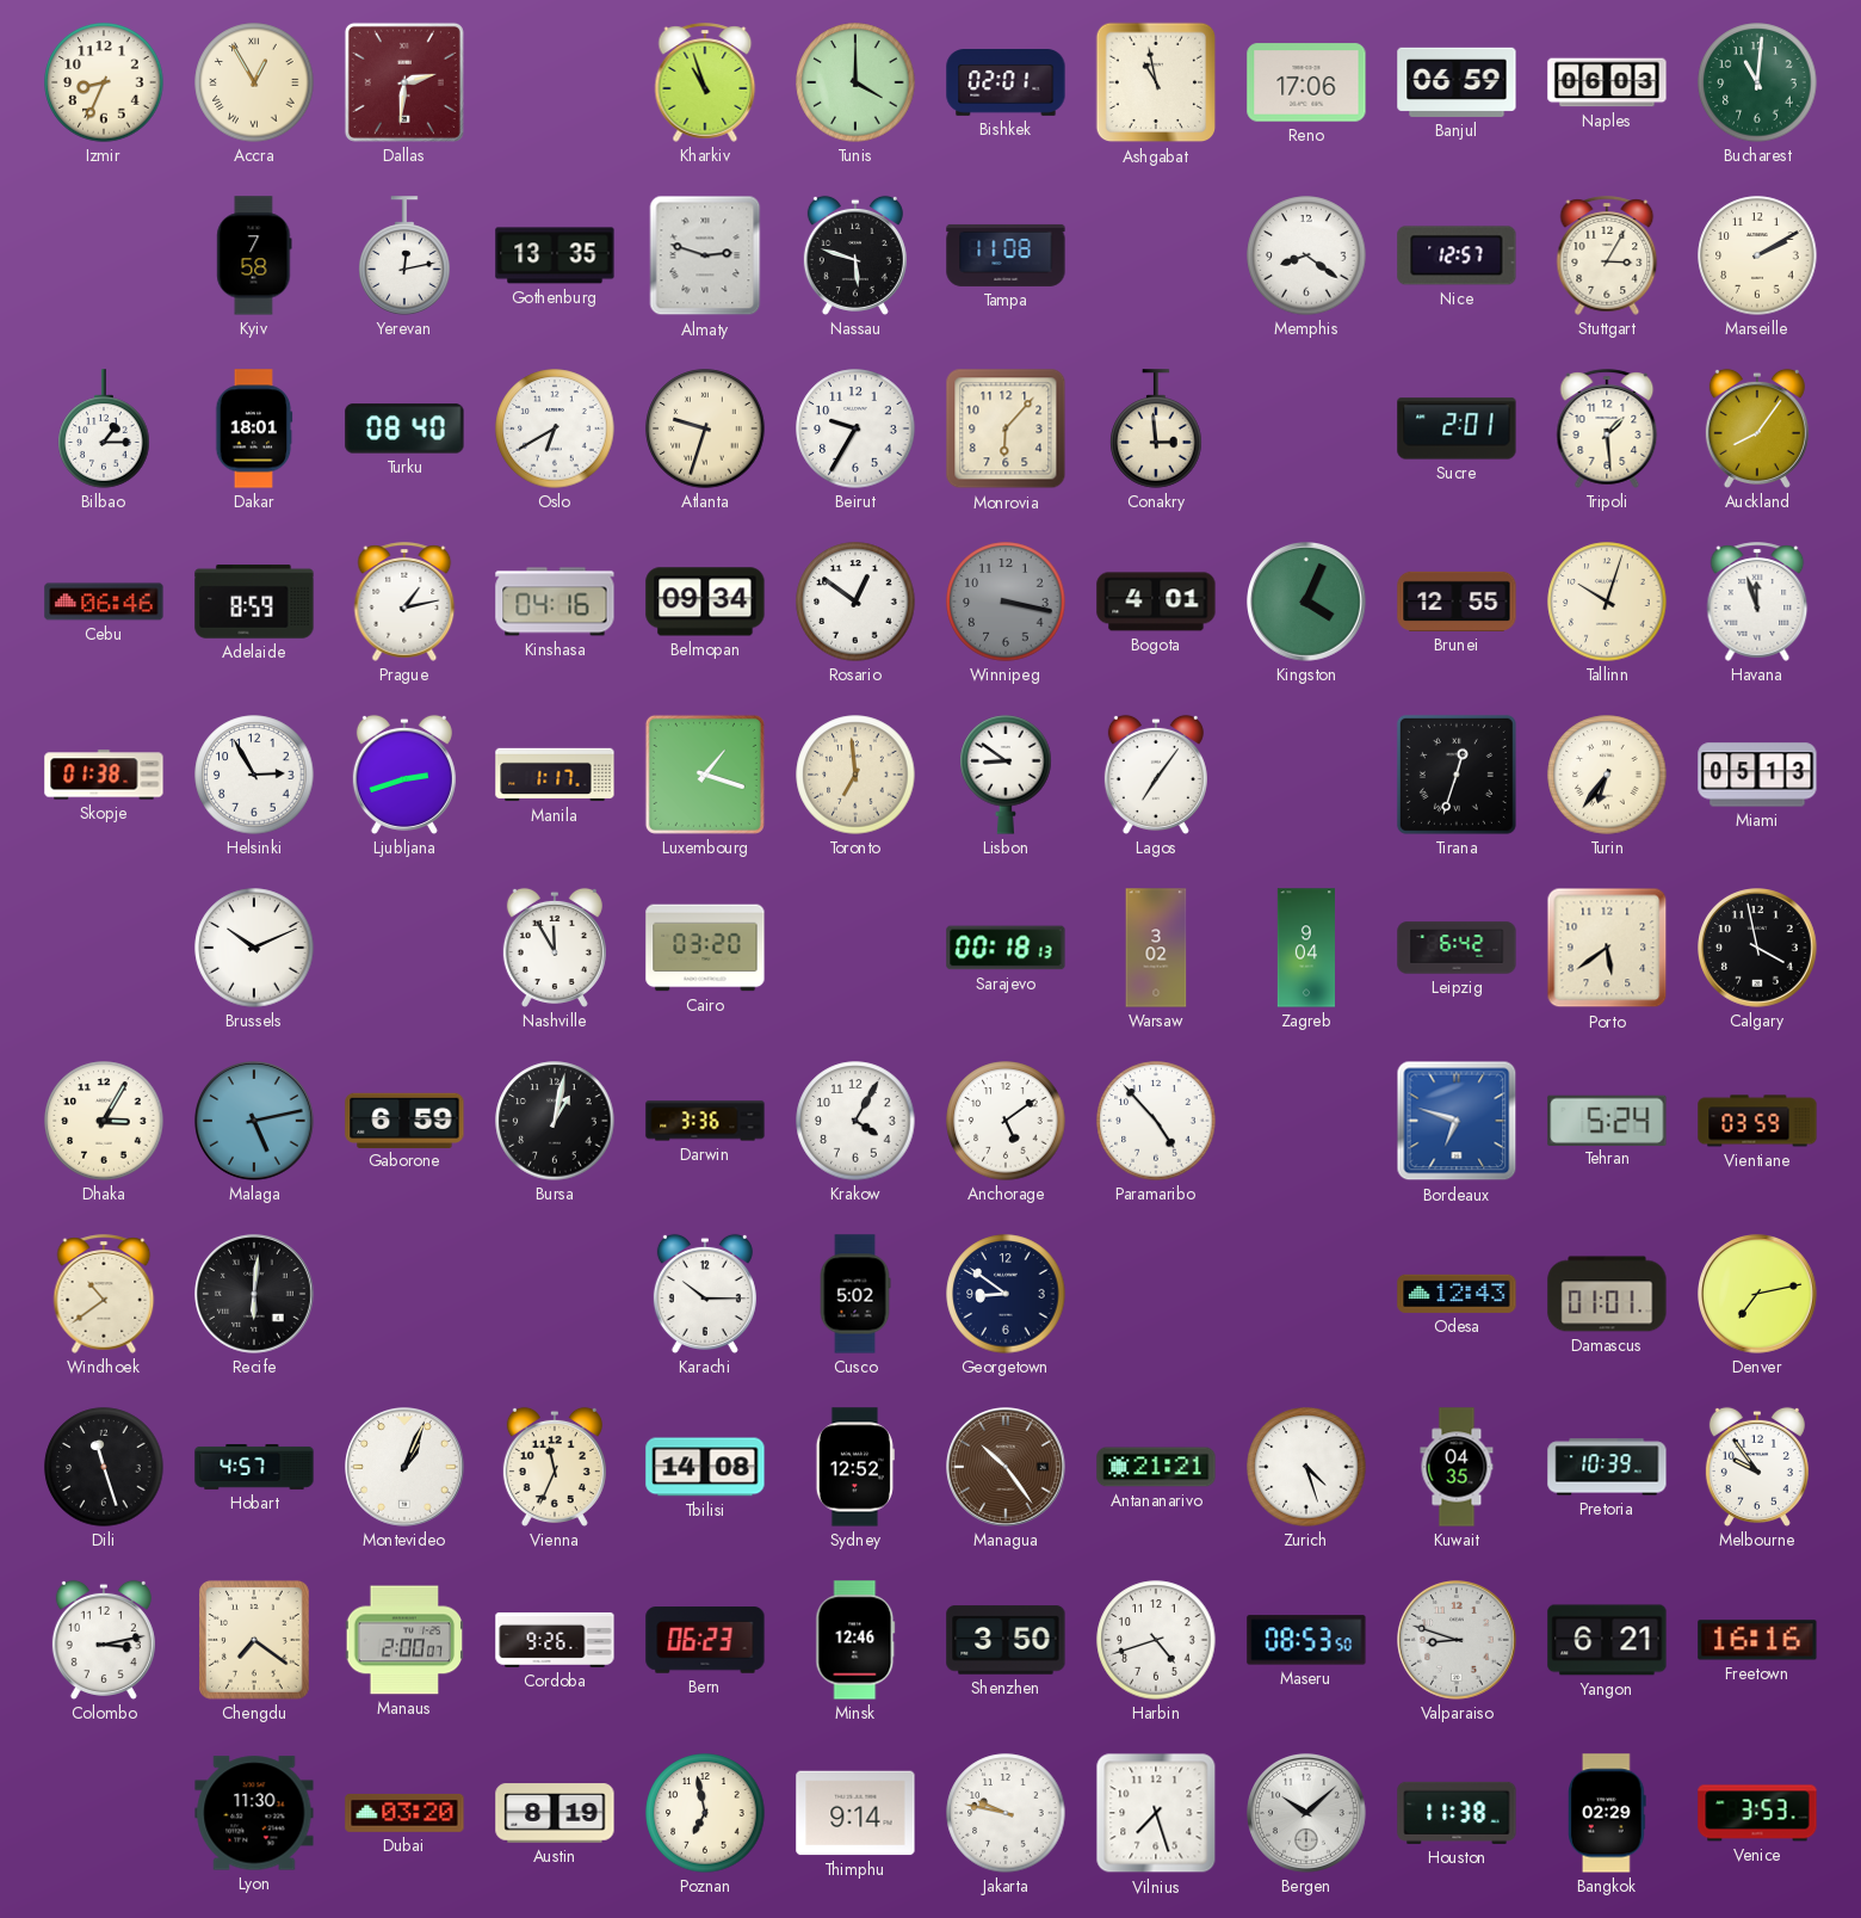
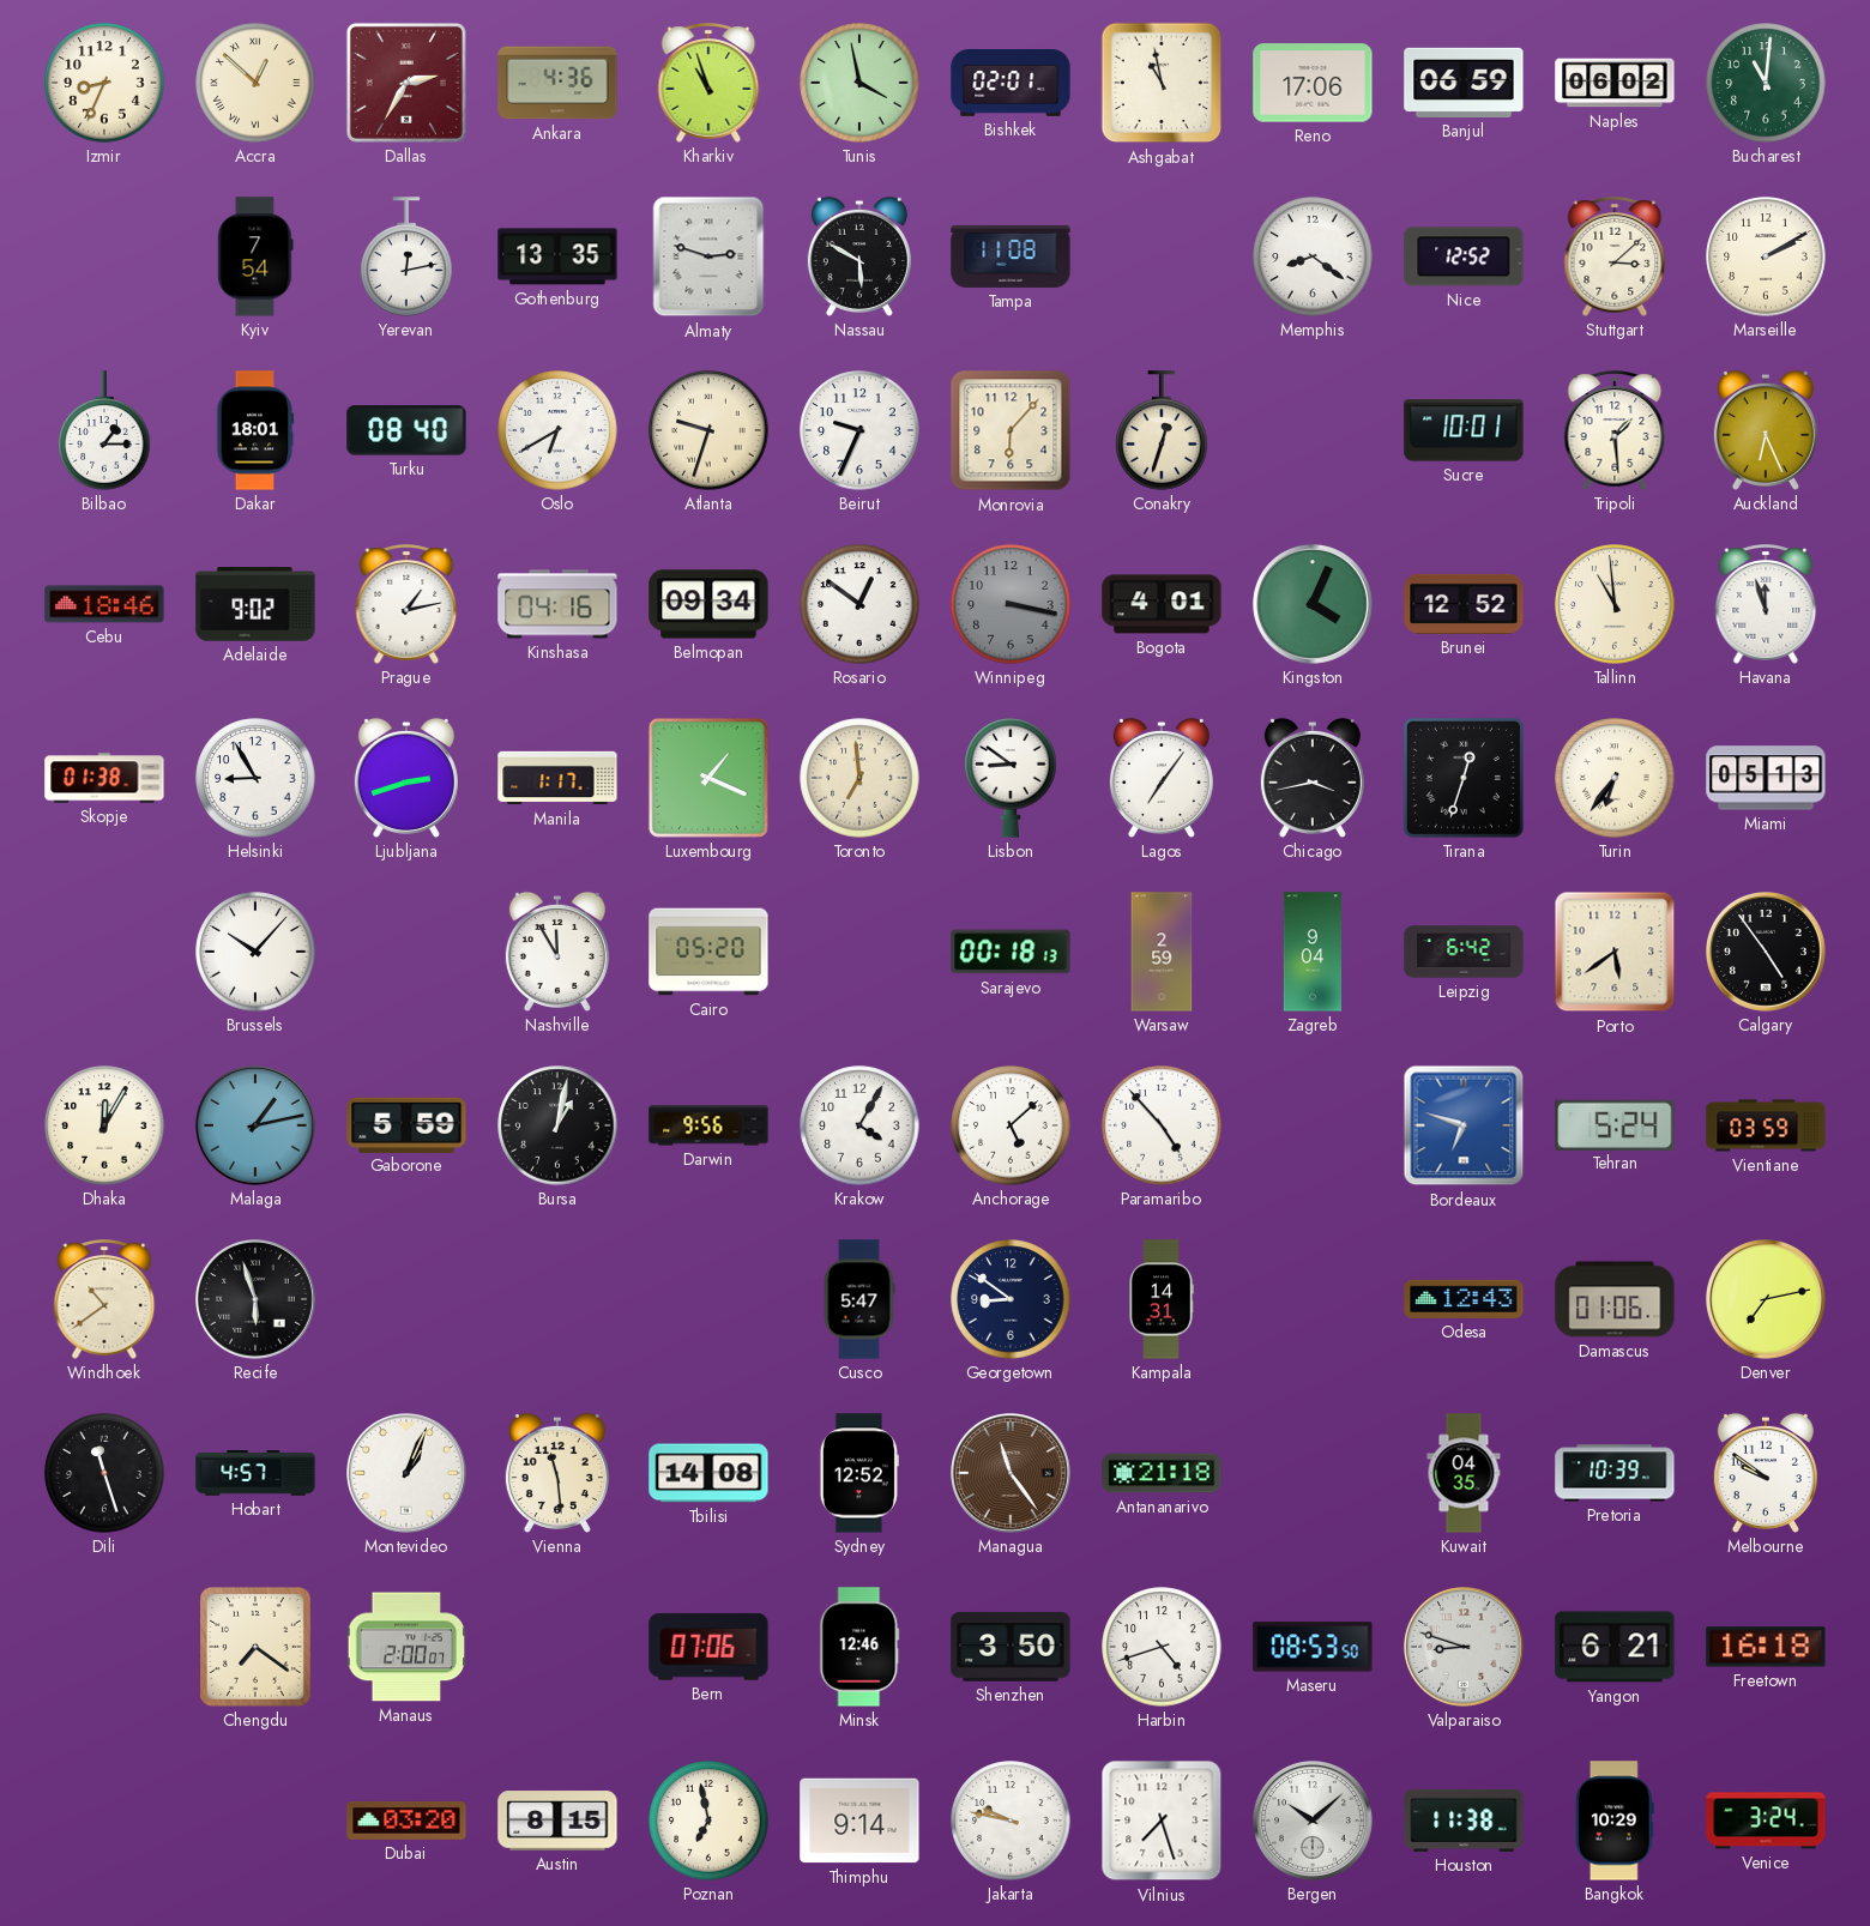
Accra: 12:55 -> 12:52
Dallas: 2:31 -> 2:35
Ankara: none -> 4:36
Tunis: 4:00 -> 3:58
Naples: 06:03 -> 06:02
Kyiv: 7:58 -> 7:54
Nassau: 5:48 -> 5:50
Nice: 12:57 -> 12:52
Stuttgart: 3:05 -> 3:08
Beirut: 9:35 -> 9:34
Conakry: 2:59 -> 12:33
Sucre: 2:01 -> 10:01
Auckland: 8:06 -> 6:26
Cebu: 06:46 -> 18:46
Adelaide: 8:59 -> 9:02
Brunei: 12:55 -> 12:52
Tallinn: 10:03 -> 10:59
Helsinki: 2:55 -> 8:55
Luxembourg: 1:18 -> 1:19
Chicago: none -> 3:43
Brussels: 10:11 -> 10:07
Cairo: 03:20 -> 05:20
Warsaw: 3:02 -> 2:59
Calgary: 3:58 -> 4:54
Dhaka: 3:05 -> 12:05
Malaga: 5:13 -> 1:13
Gaborone: 6:59 -> 5:59
Darwin: 3:36 -> 9:56
Anchorage: 5:09 -> 5:08
Recife: 6:01 -> 5:57
Karachi: 10:15 -> none
Cusco: 5:02 -> 5:47
Kampala: none -> 14:31
Damascus: 01:01 -> 01:06
Vienna: 11:34 -> 11:29
Managua: 10:24 -> 11:24
Antananarivo: 21:21 -> 21:18
Zurich: 4:27 -> none
Melbourne: 9:54 -> 9:51
Colombo: 3:13 -> none
Cordoba: 9:26 -> none
Bern: 06:23 -> 07:06
Freetown: 16:16 -> 16:18
Lyon: 11:30 -> none
Austin: 8:19 -> 8:15
Bangkok: 02:29 -> 10:29
Venice: 3:53 -> 3:24
